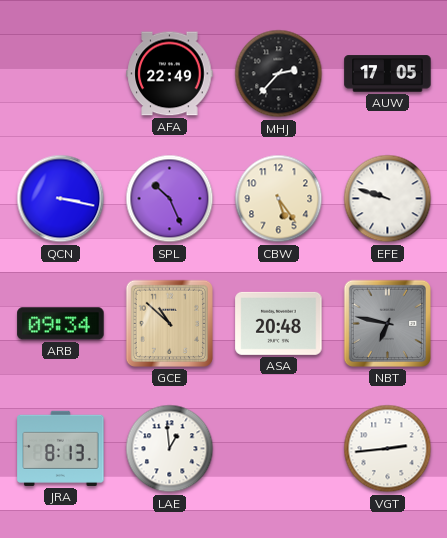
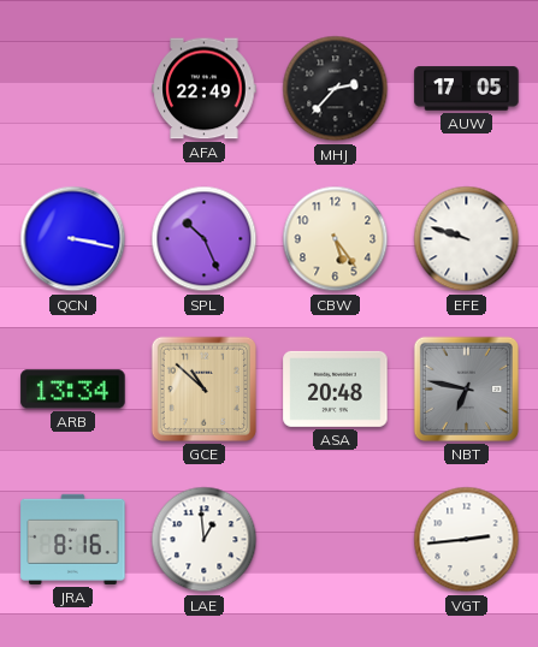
ARB: 09:34 -> 13:34
JRA: 8:13 -> 8:16
